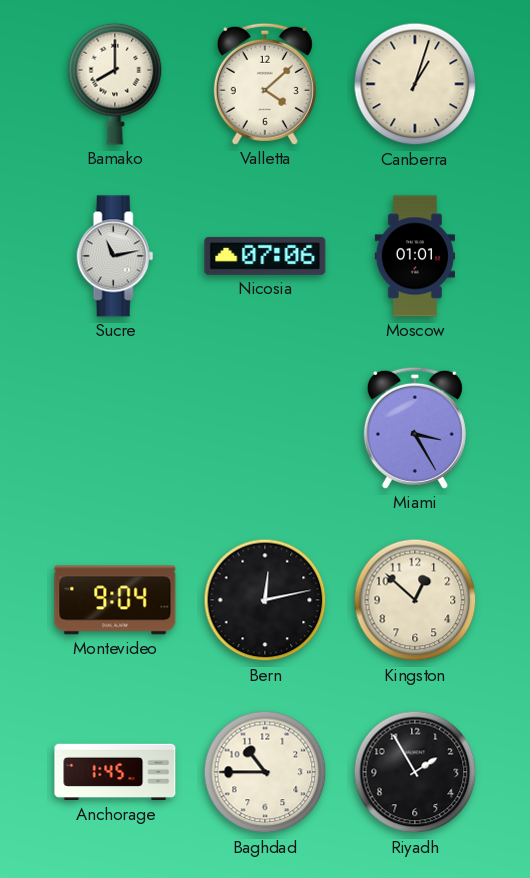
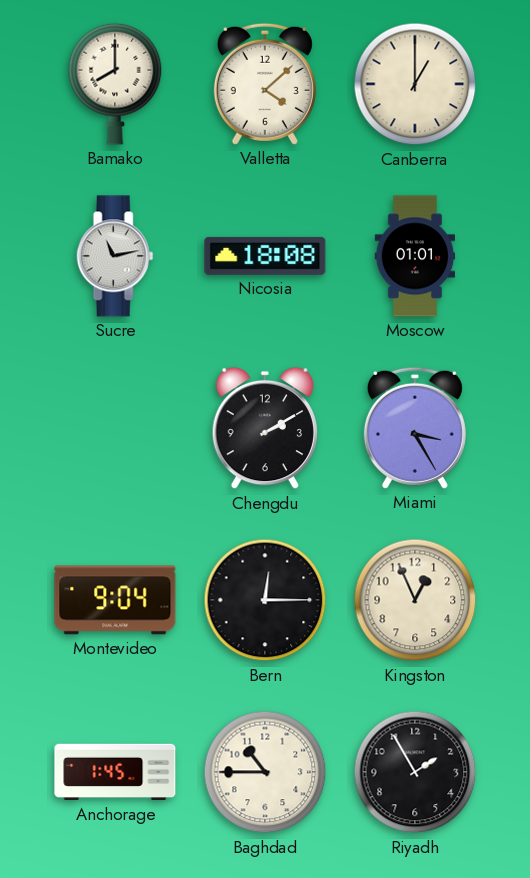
Canberra: 1:03 -> 1:00
Nicosia: 07:06 -> 18:08
Chengdu: none -> 2:10
Bern: 12:13 -> 12:15
Kingston: 12:52 -> 12:56
